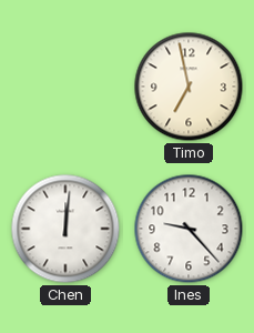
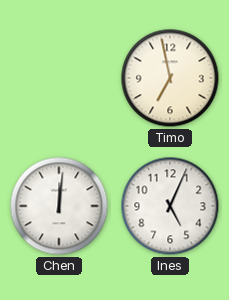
Ines: 9:23 -> 5:04
